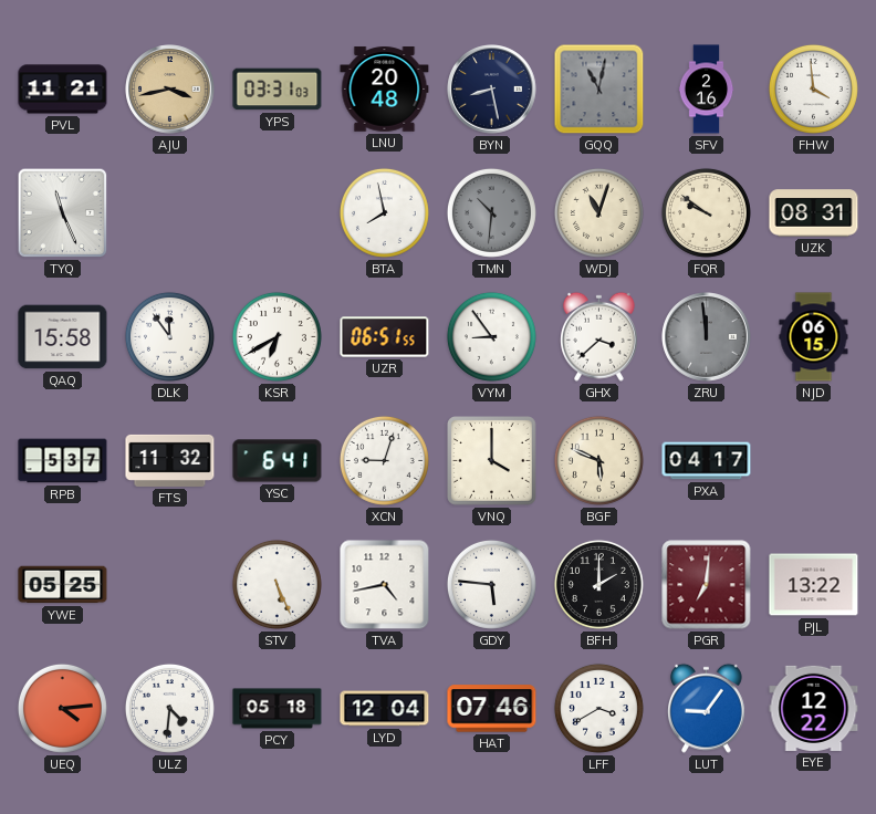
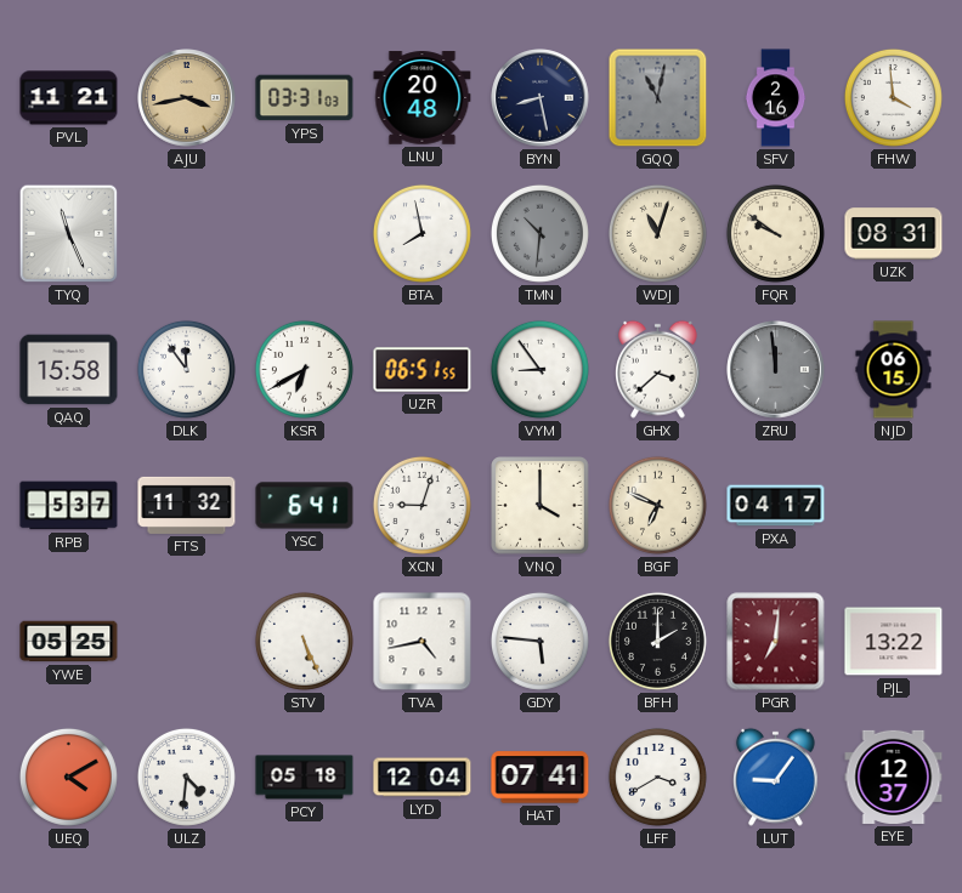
BGF: 5:49 -> 6:49
UEQ: 4:14 -> 4:10
HAT: 07:46 -> 07:41
EYE: 12:22 -> 12:37
